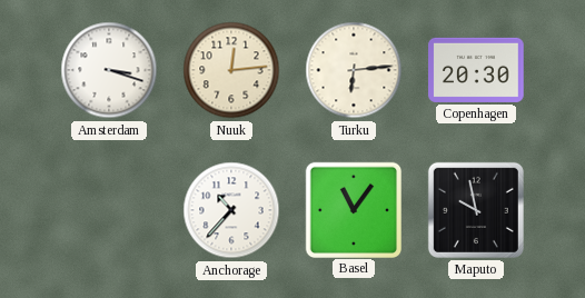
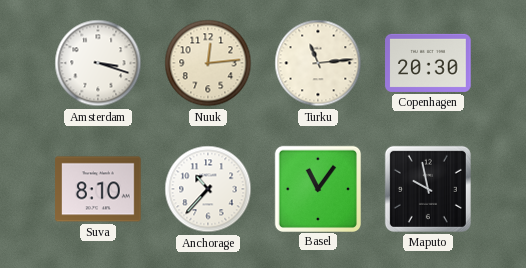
Turku: 6:14 -> 11:14
Suva: none -> 8:10
